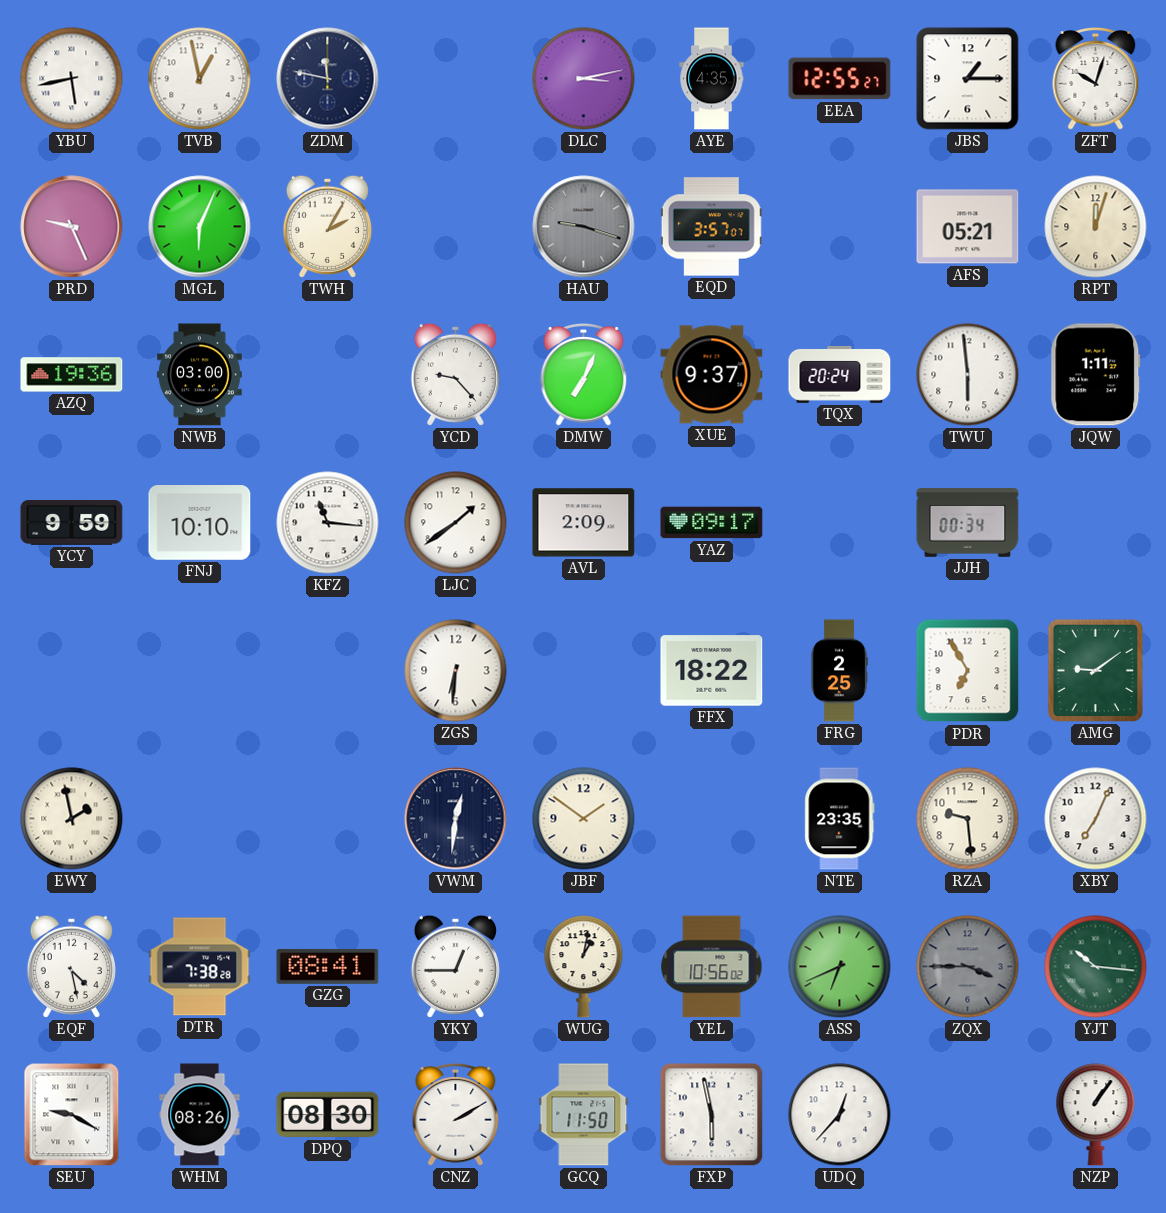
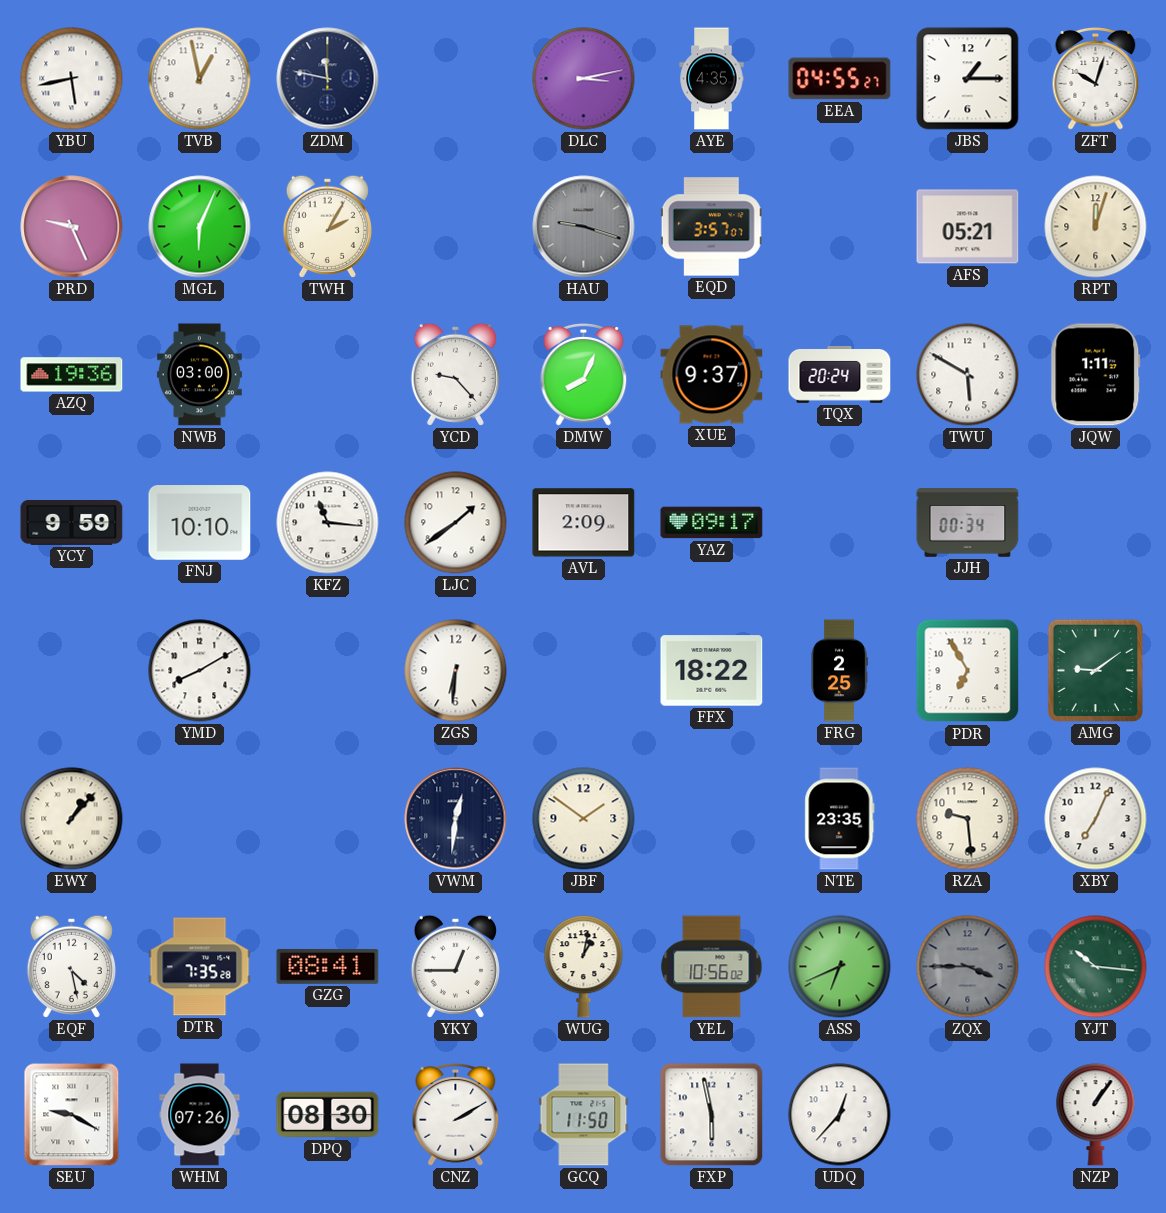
EEA: 12:55 -> 04:55
DMW: 7:04 -> 8:04
TWU: 5:59 -> 5:50
YMD: none -> 8:10
EWY: 1:58 -> 1:07
DTR: 7:38 -> 7:35
WHM: 08:26 -> 07:26
